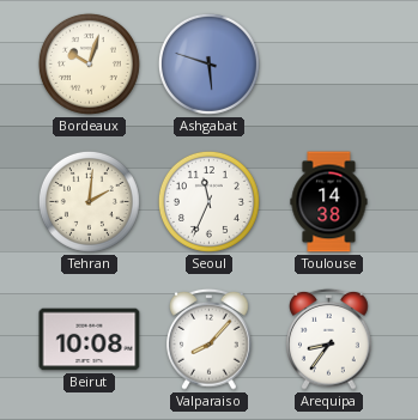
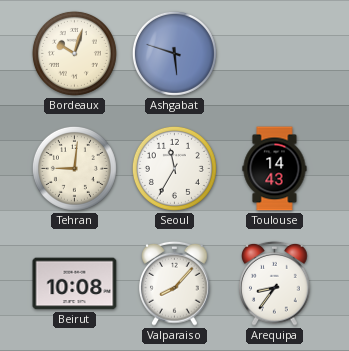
Tehran: 2:01 -> 9:01
Seoul: 11:34 -> 11:35
Toulouse: 14:38 -> 14:43
